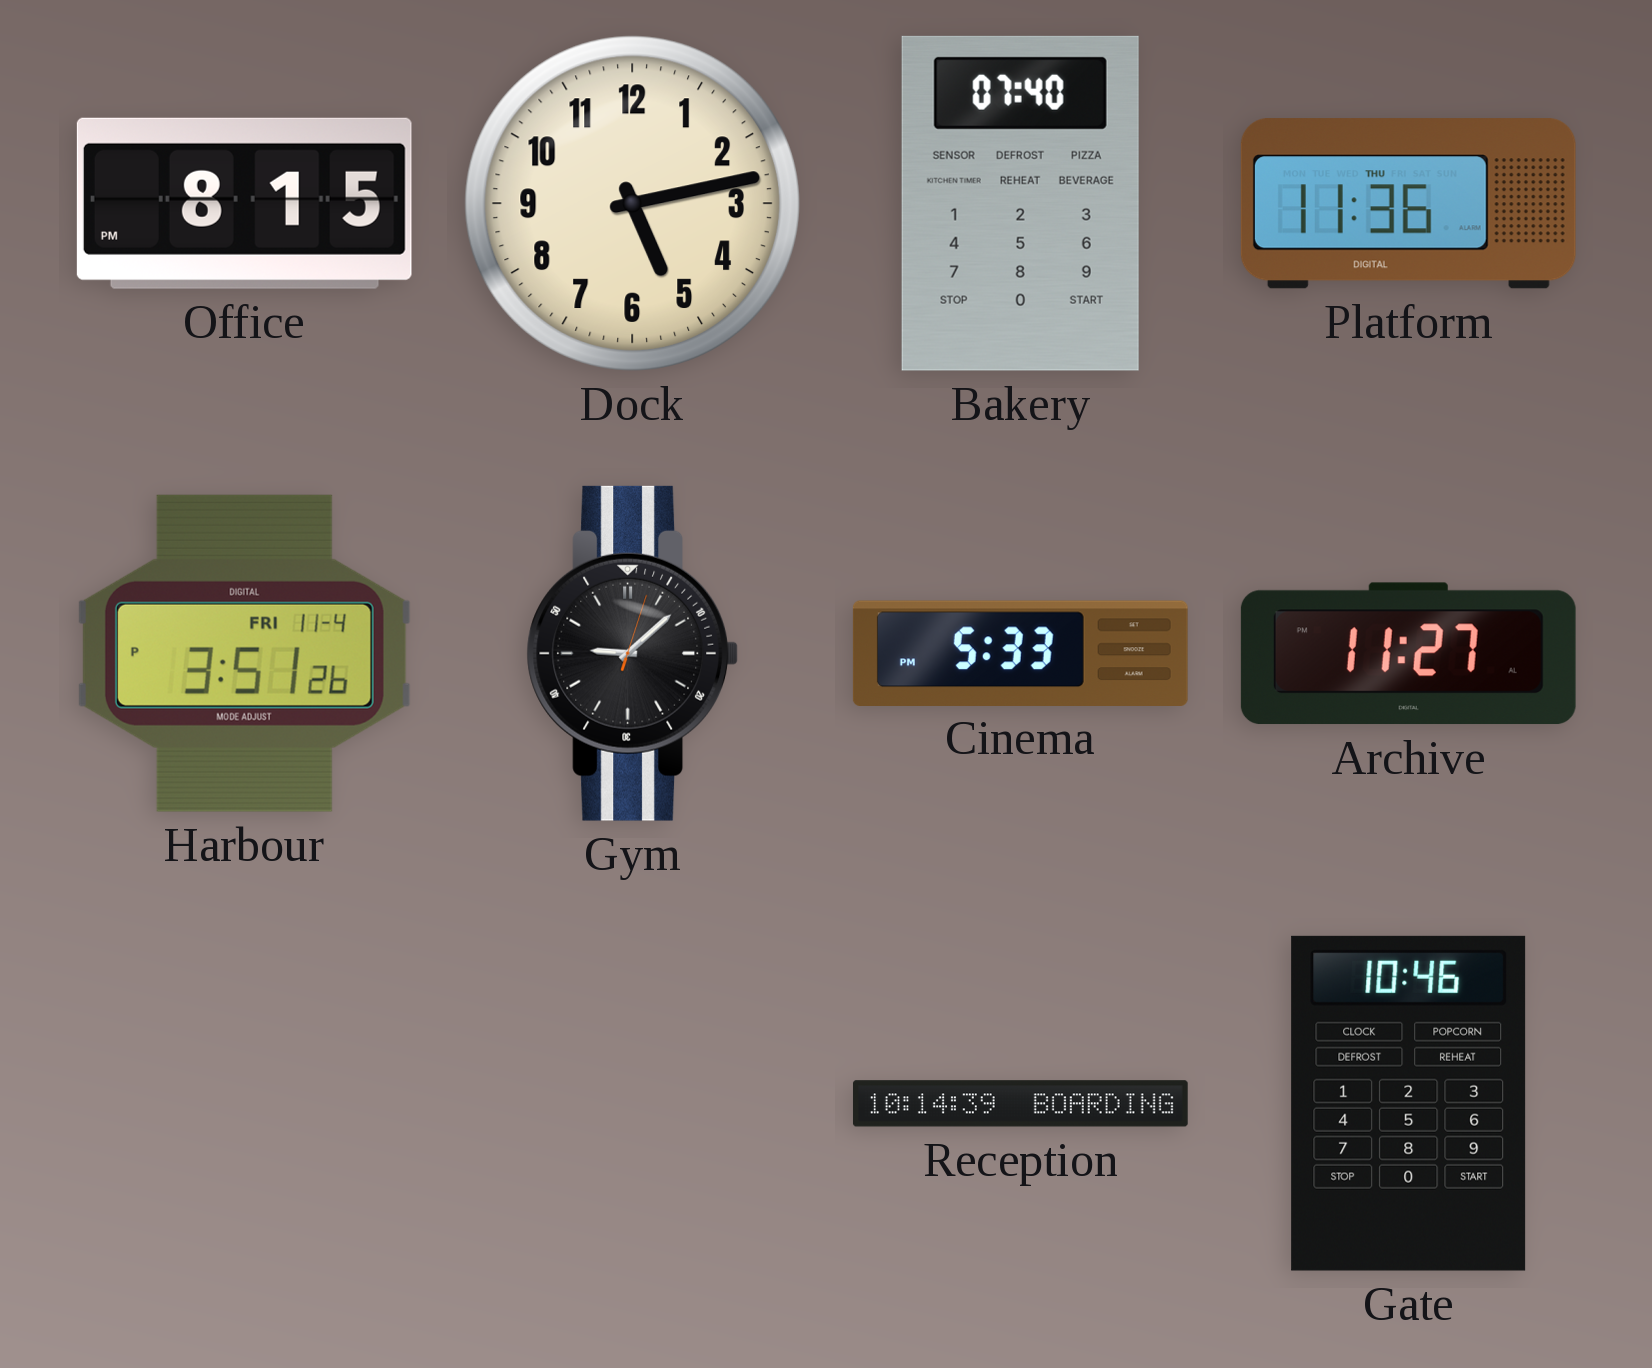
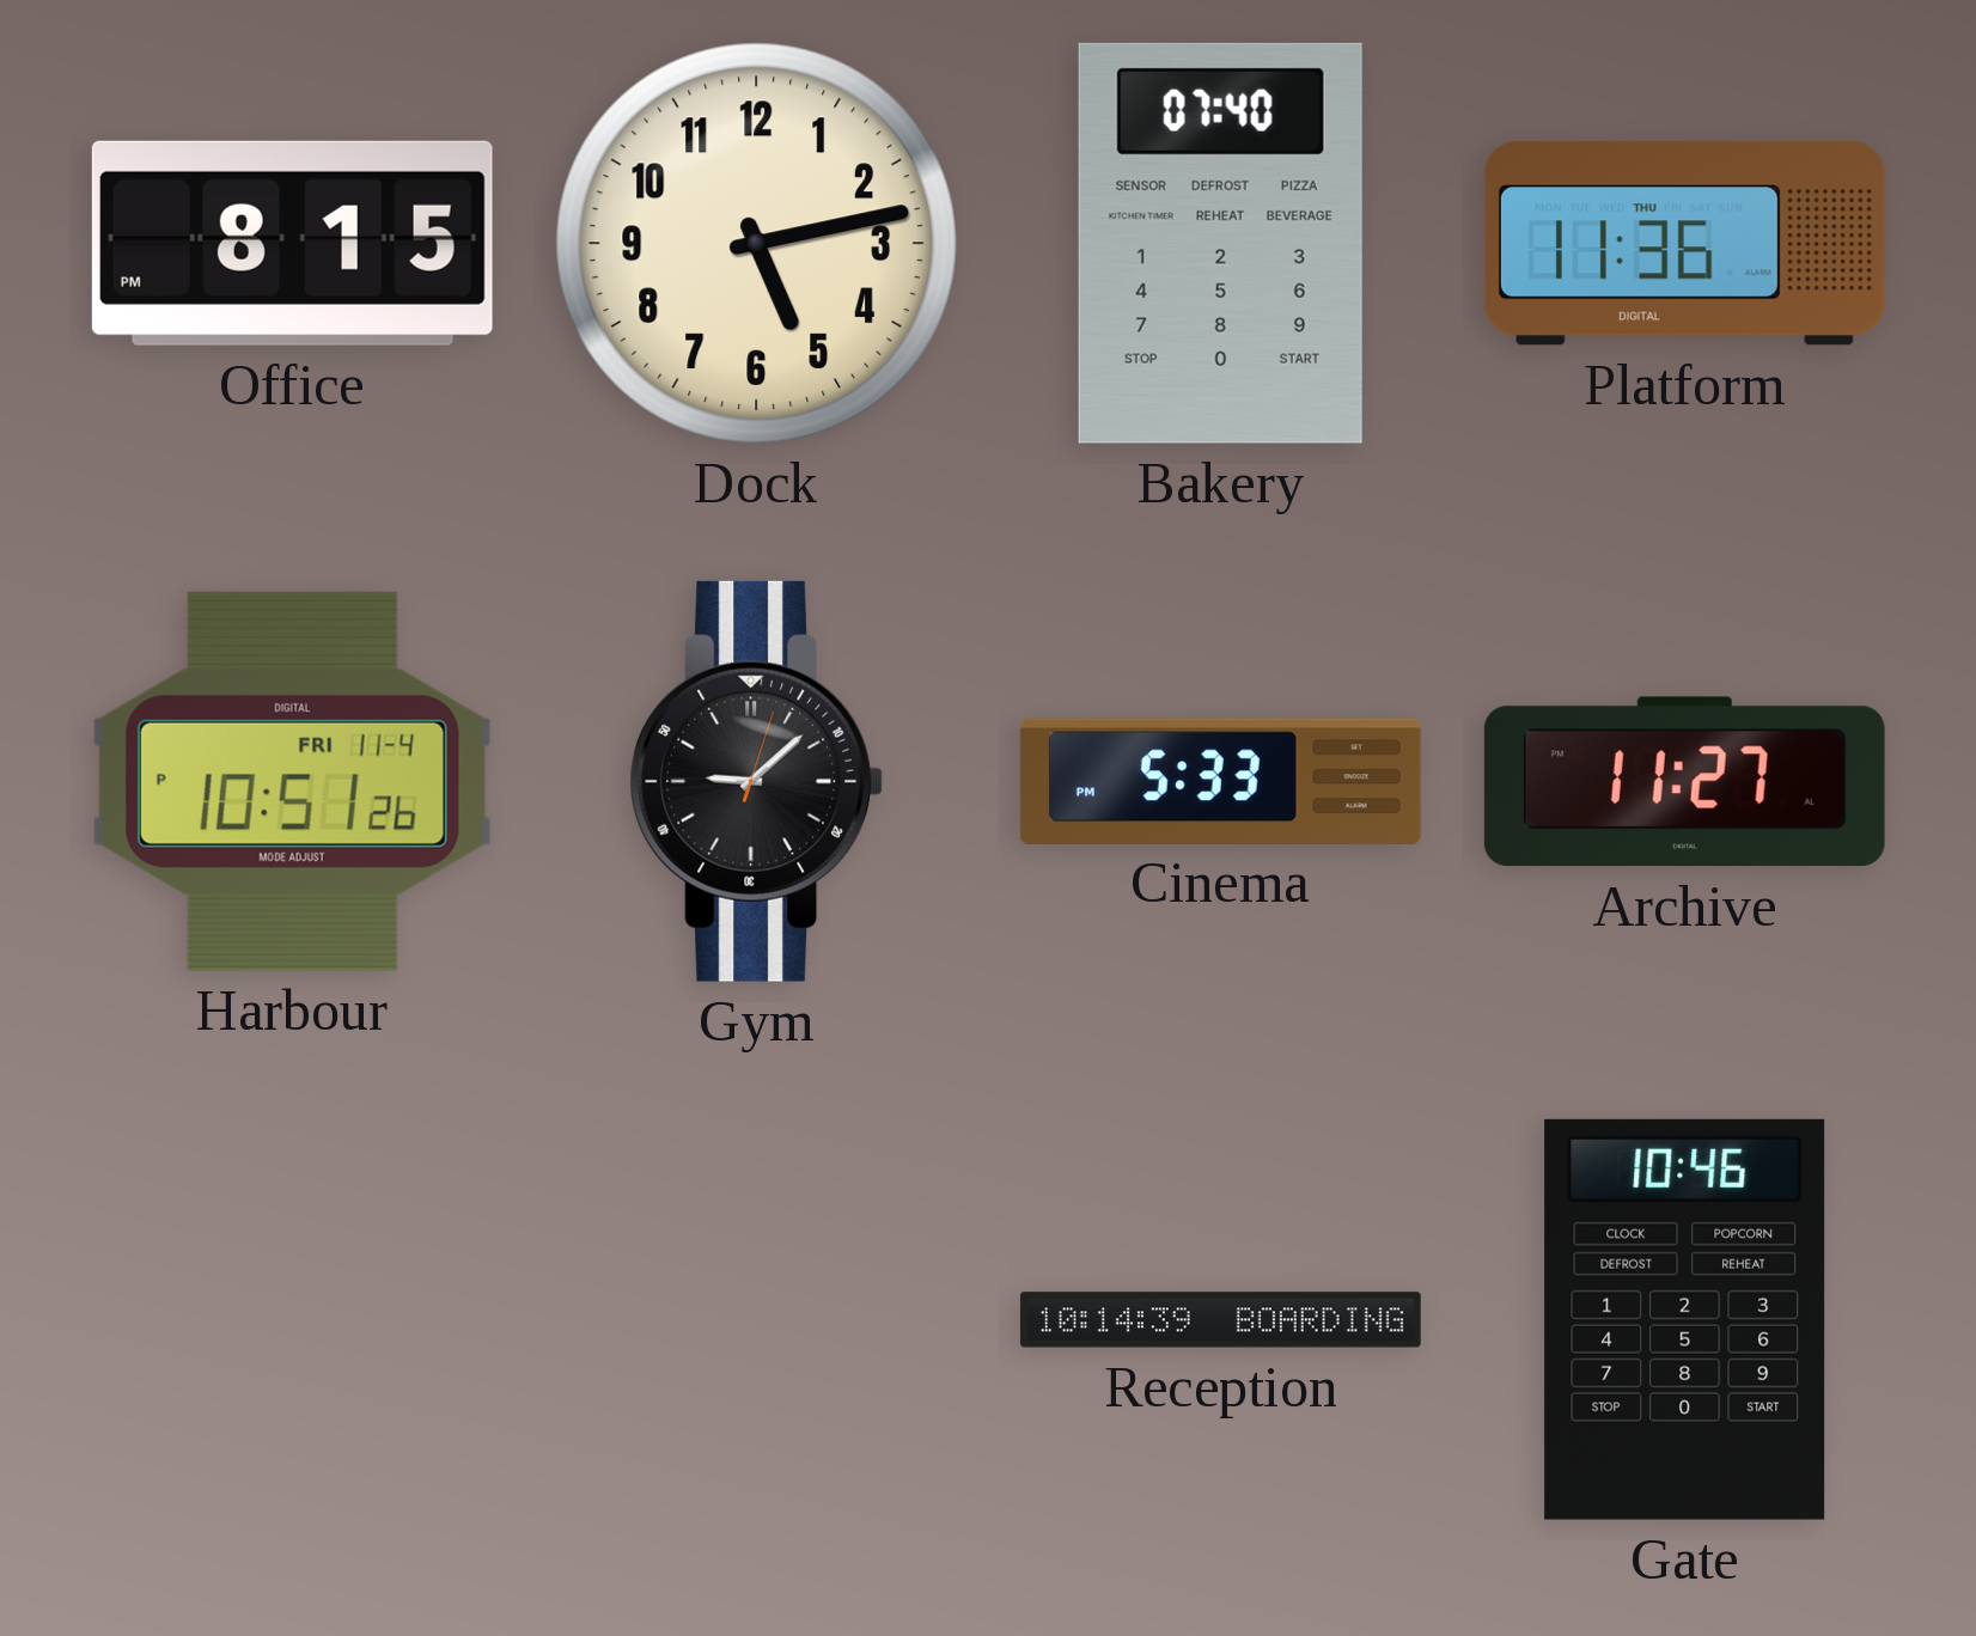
Harbour: 3:51 -> 10:51
